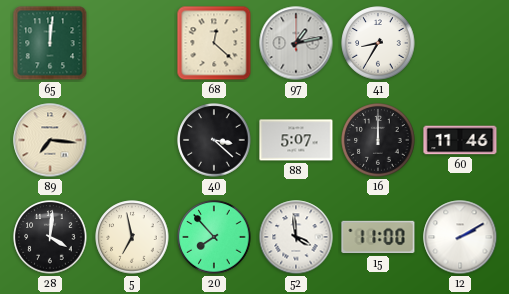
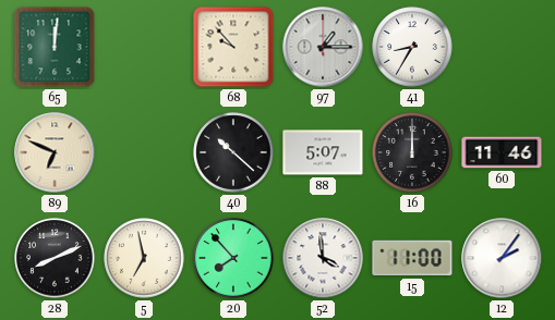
68: 12:22 -> 9:53
97: 1:13 -> 1:15
89: 7:16 -> 6:49
40: 3:22 -> 10:22
28: 4:01 -> 8:11
12: 2:10 -> 2:06
